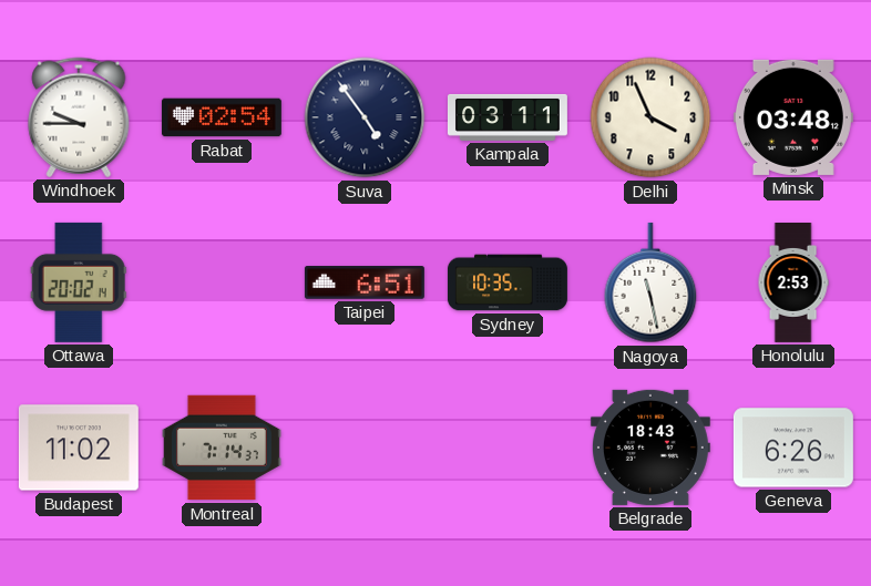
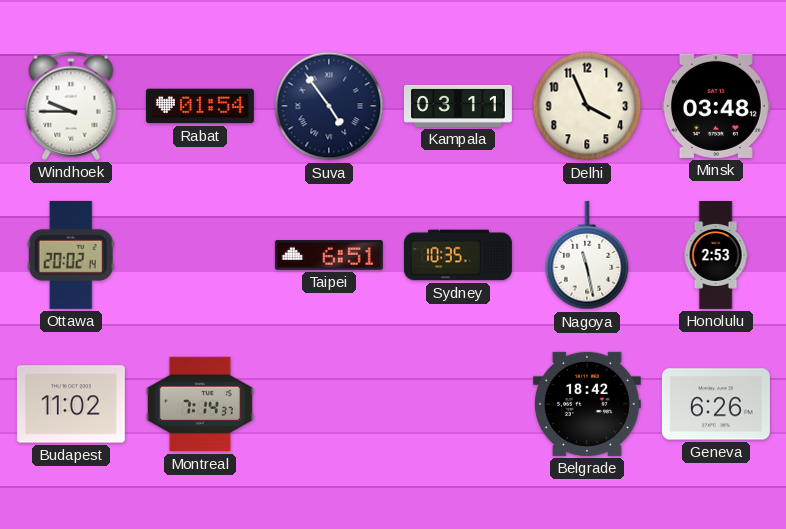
Rabat: 02:54 -> 01:54
Belgrade: 18:43 -> 18:42
